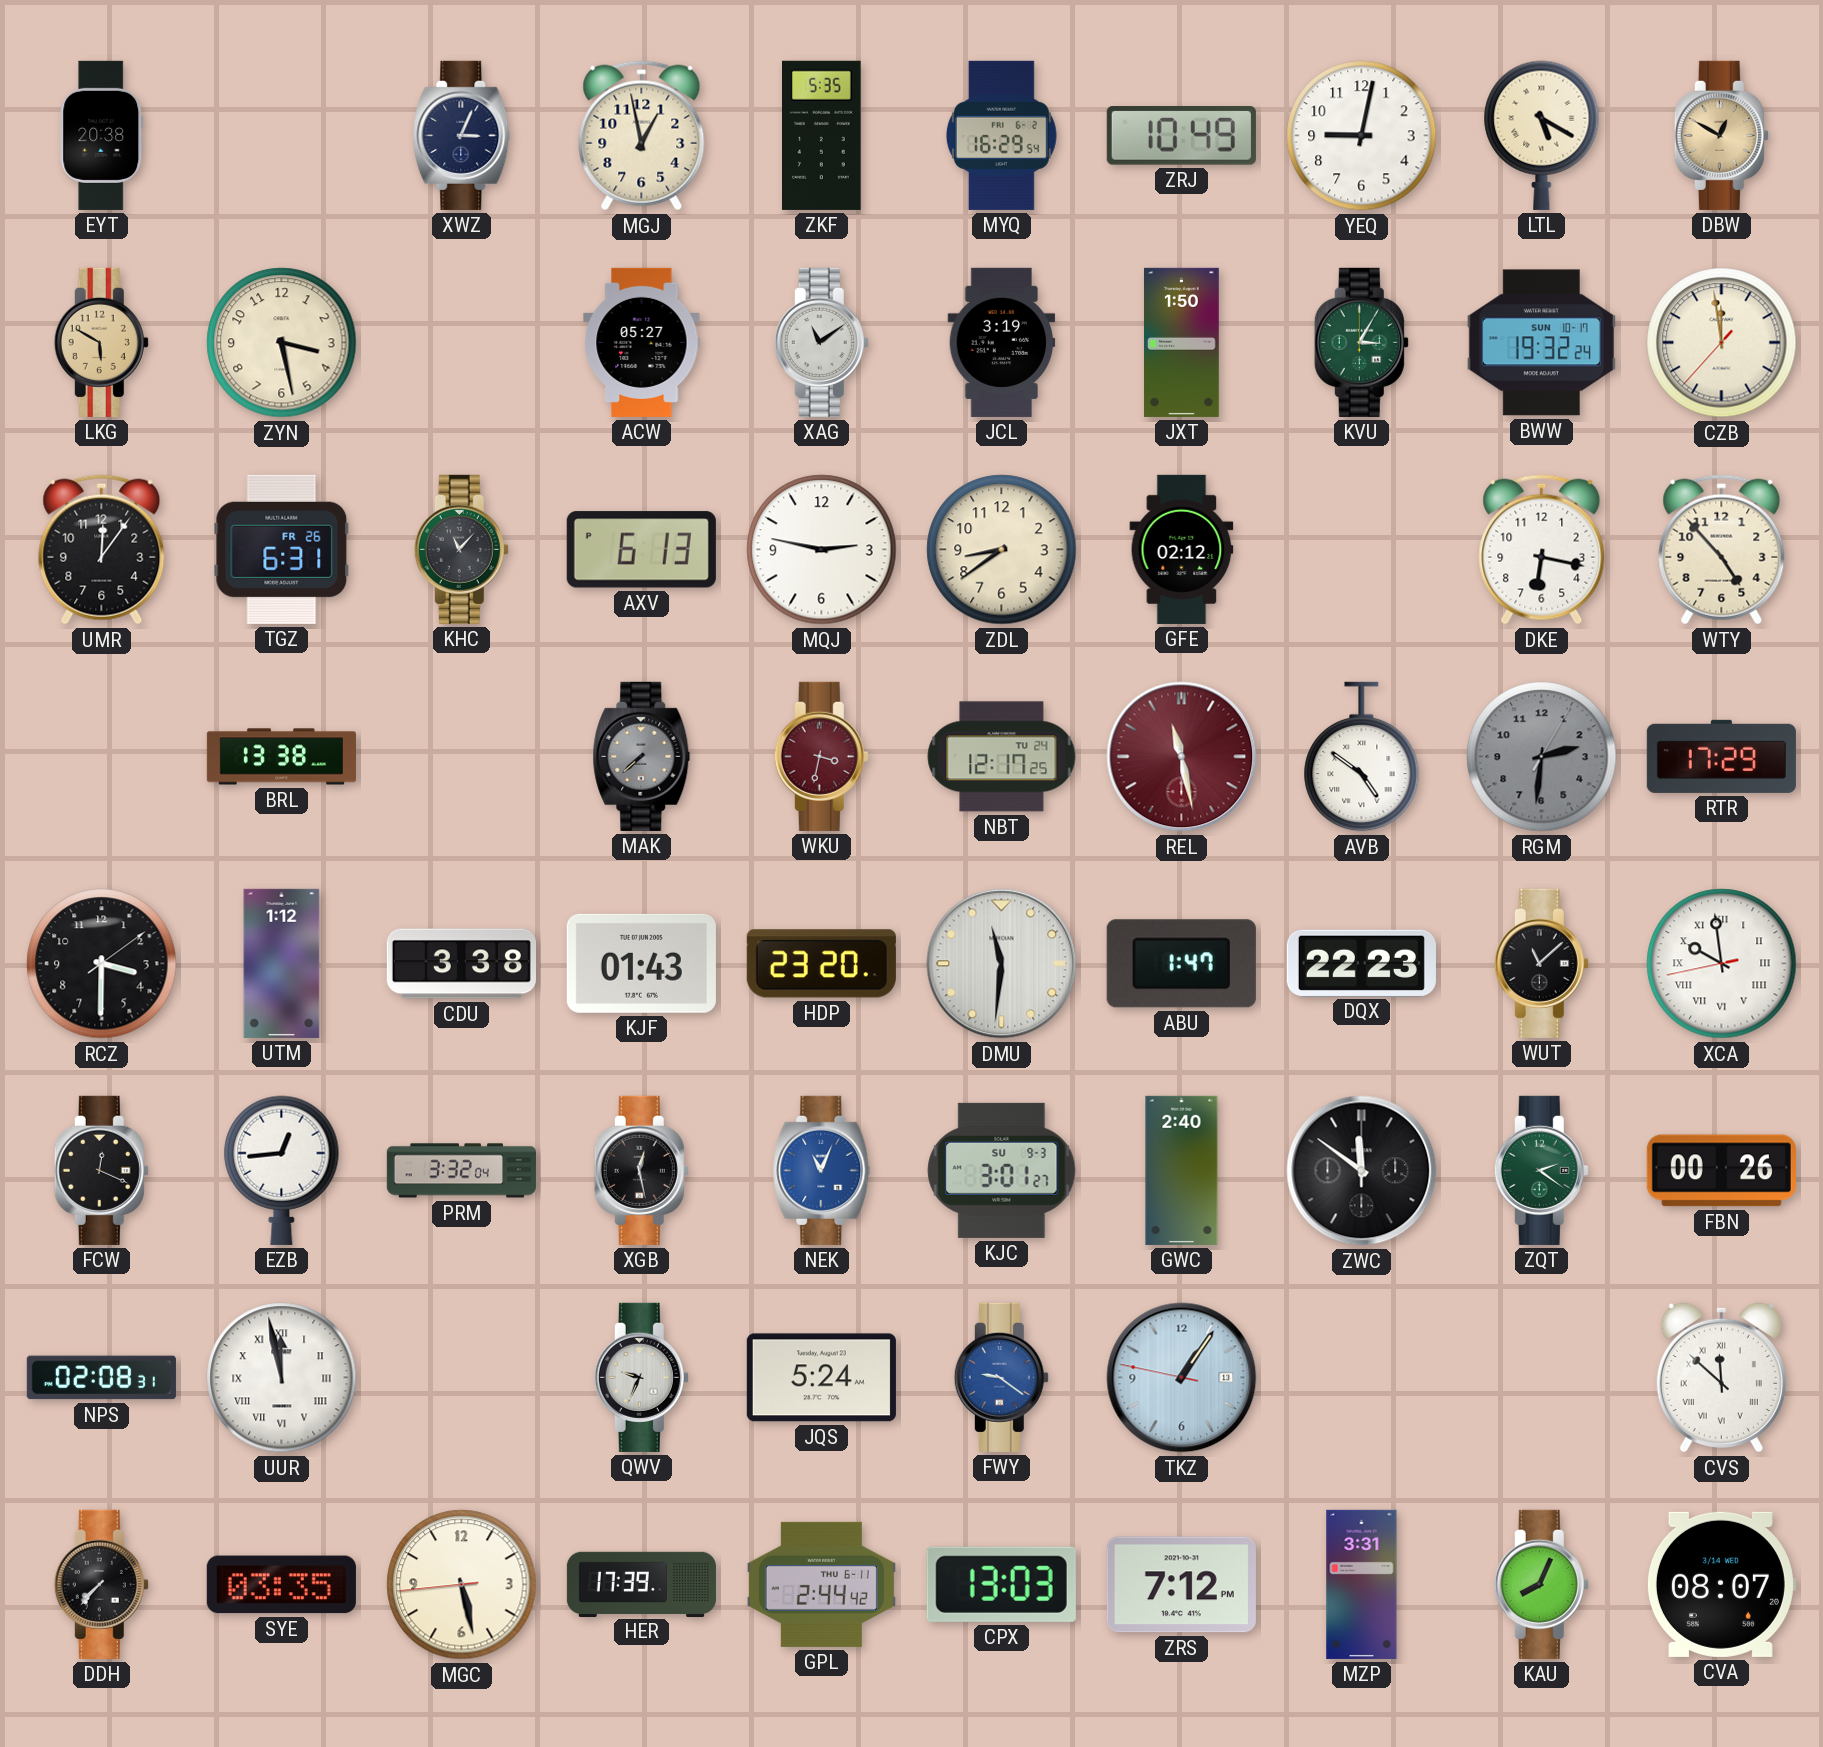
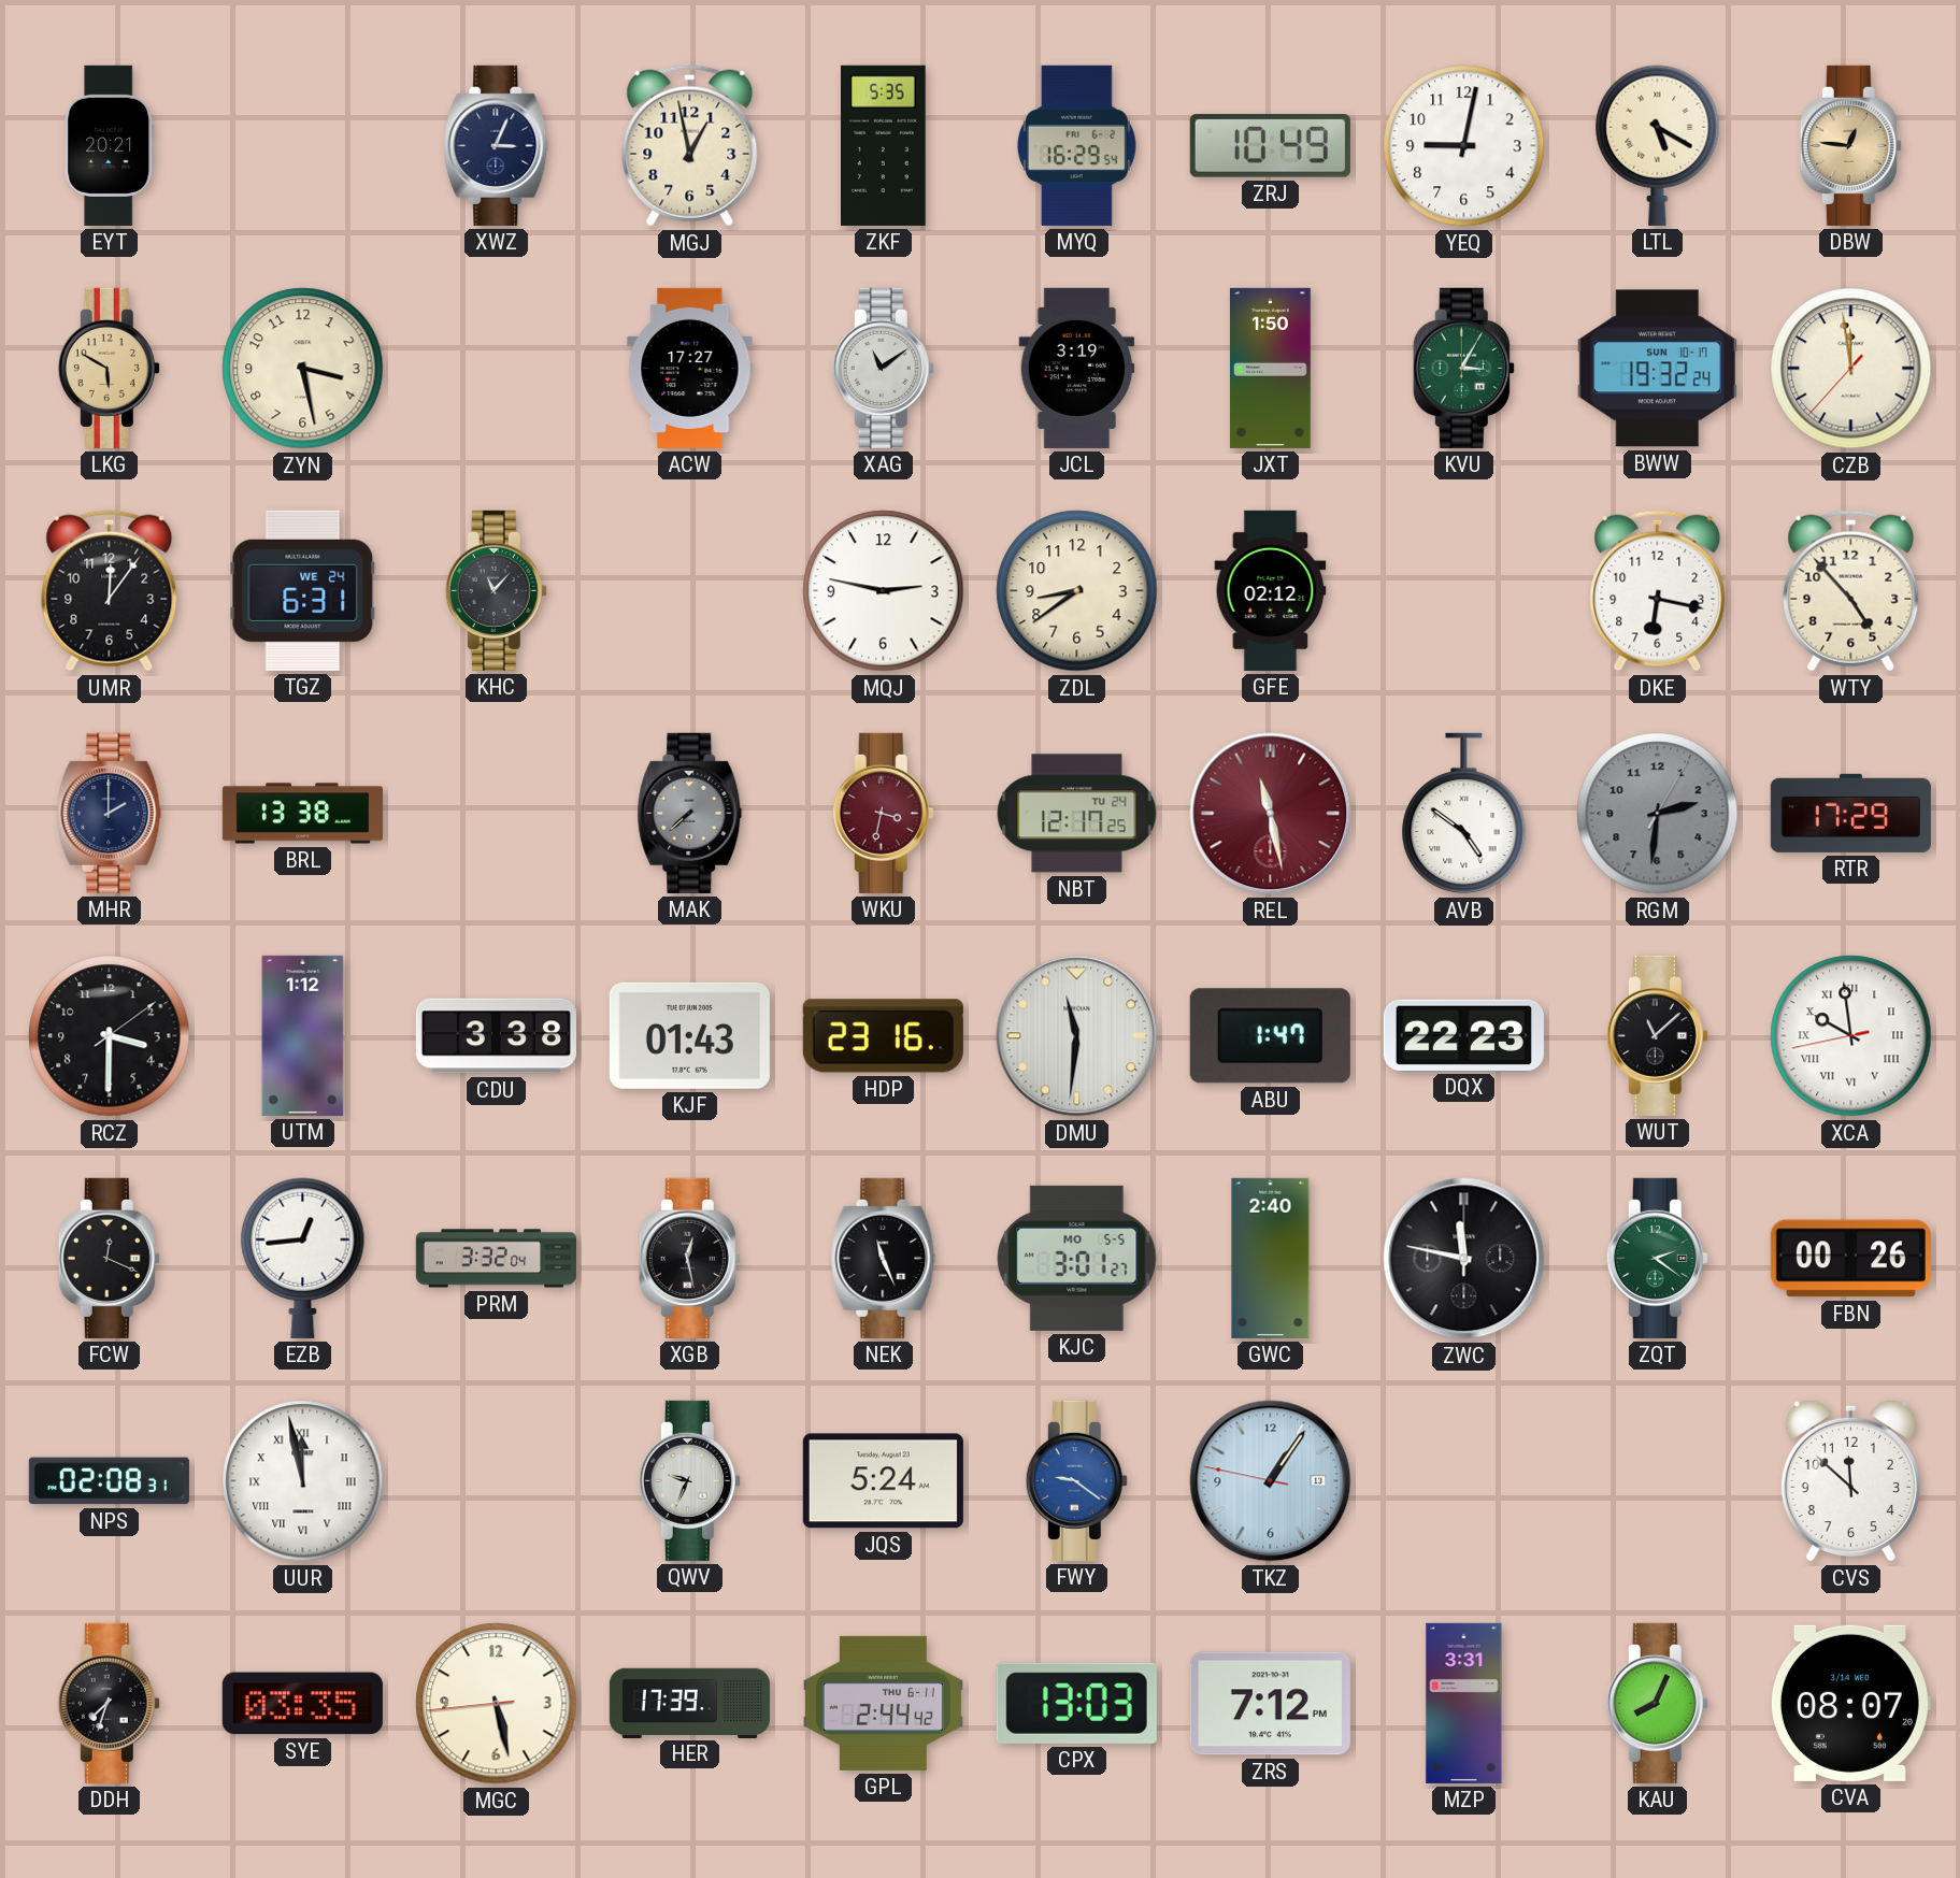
EYT: 20:38 -> 20:21
DBW: 12:50 -> 12:46
ACW: 05:27 -> 17:27
TGZ date: FR 26 -> WE 24
AXV: 6:13 -> none
MHR: none -> 2:00
HDP: 23:20 -> 23:16
NEK: 11:04 -> 11:26
NEK dial: blue -> black
KJC date: SU 9-3 -> MO 5-5
ZWC: 11:51 -> 11:47
CVS numerals: Roman -> Arabic
DDH: 7:37 -> 7:33
